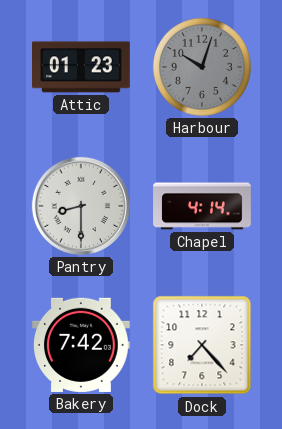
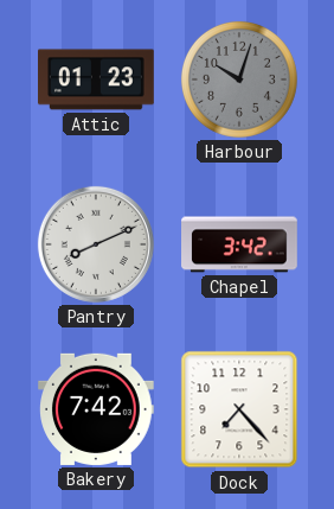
Pantry: 8:30 -> 8:11
Chapel: 4:14 -> 3:42
